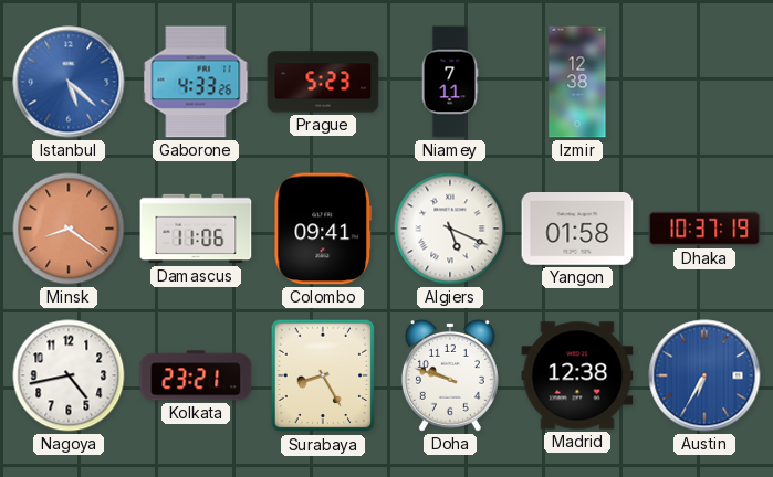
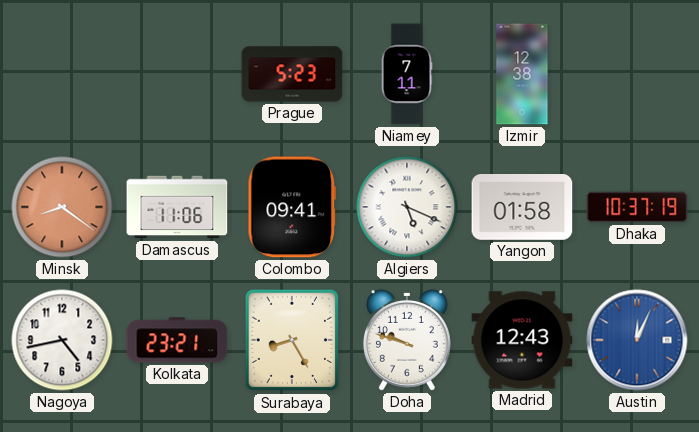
Istanbul: 5:22 -> none
Gaborone: 4:33 -> none
Madrid: 12:38 -> 12:43
Austin: 6:35 -> 12:04
